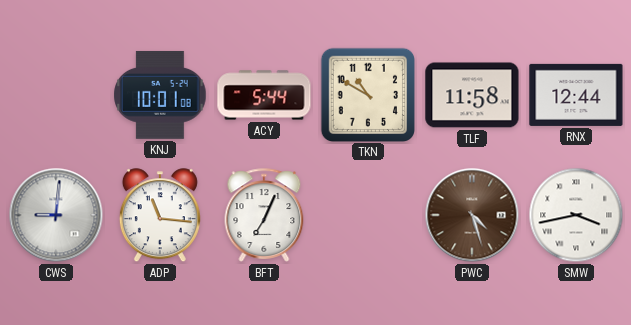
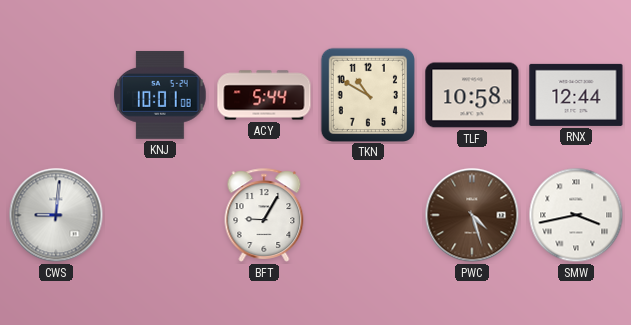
TLF: 11:58 -> 10:58
ADP: 11:16 -> none
BFT: 7:04 -> 9:05
